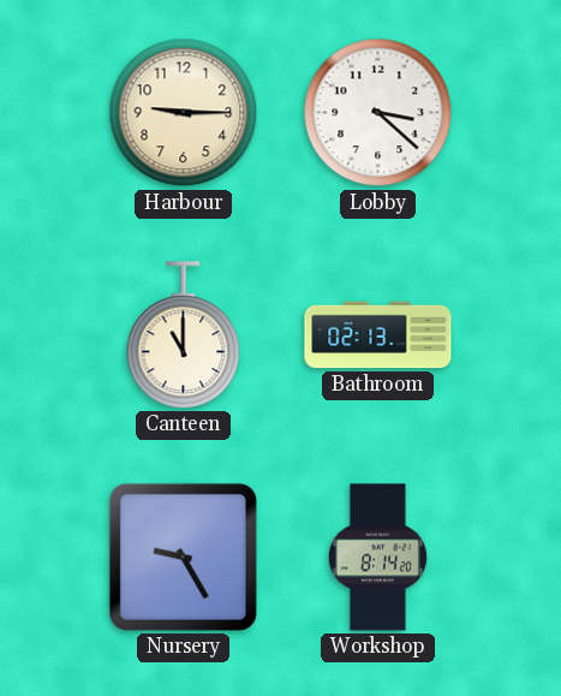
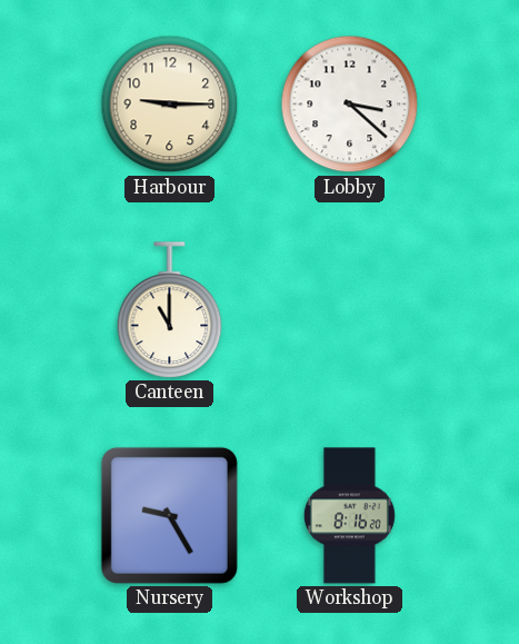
Bathroom: 02:13 -> none
Workshop: 8:14 -> 8:16
